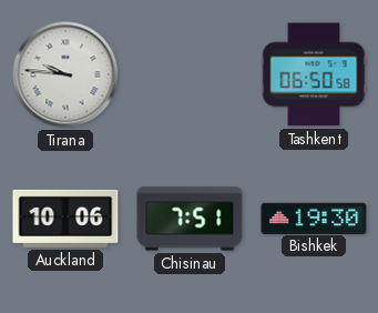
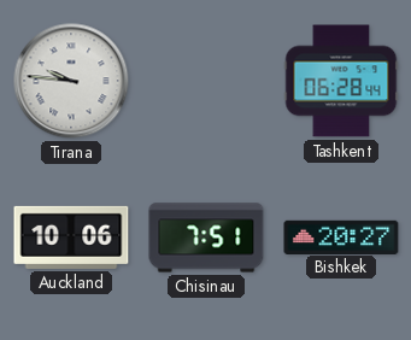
Tashkent: 06:50 -> 06:28
Bishkek: 19:30 -> 20:27
